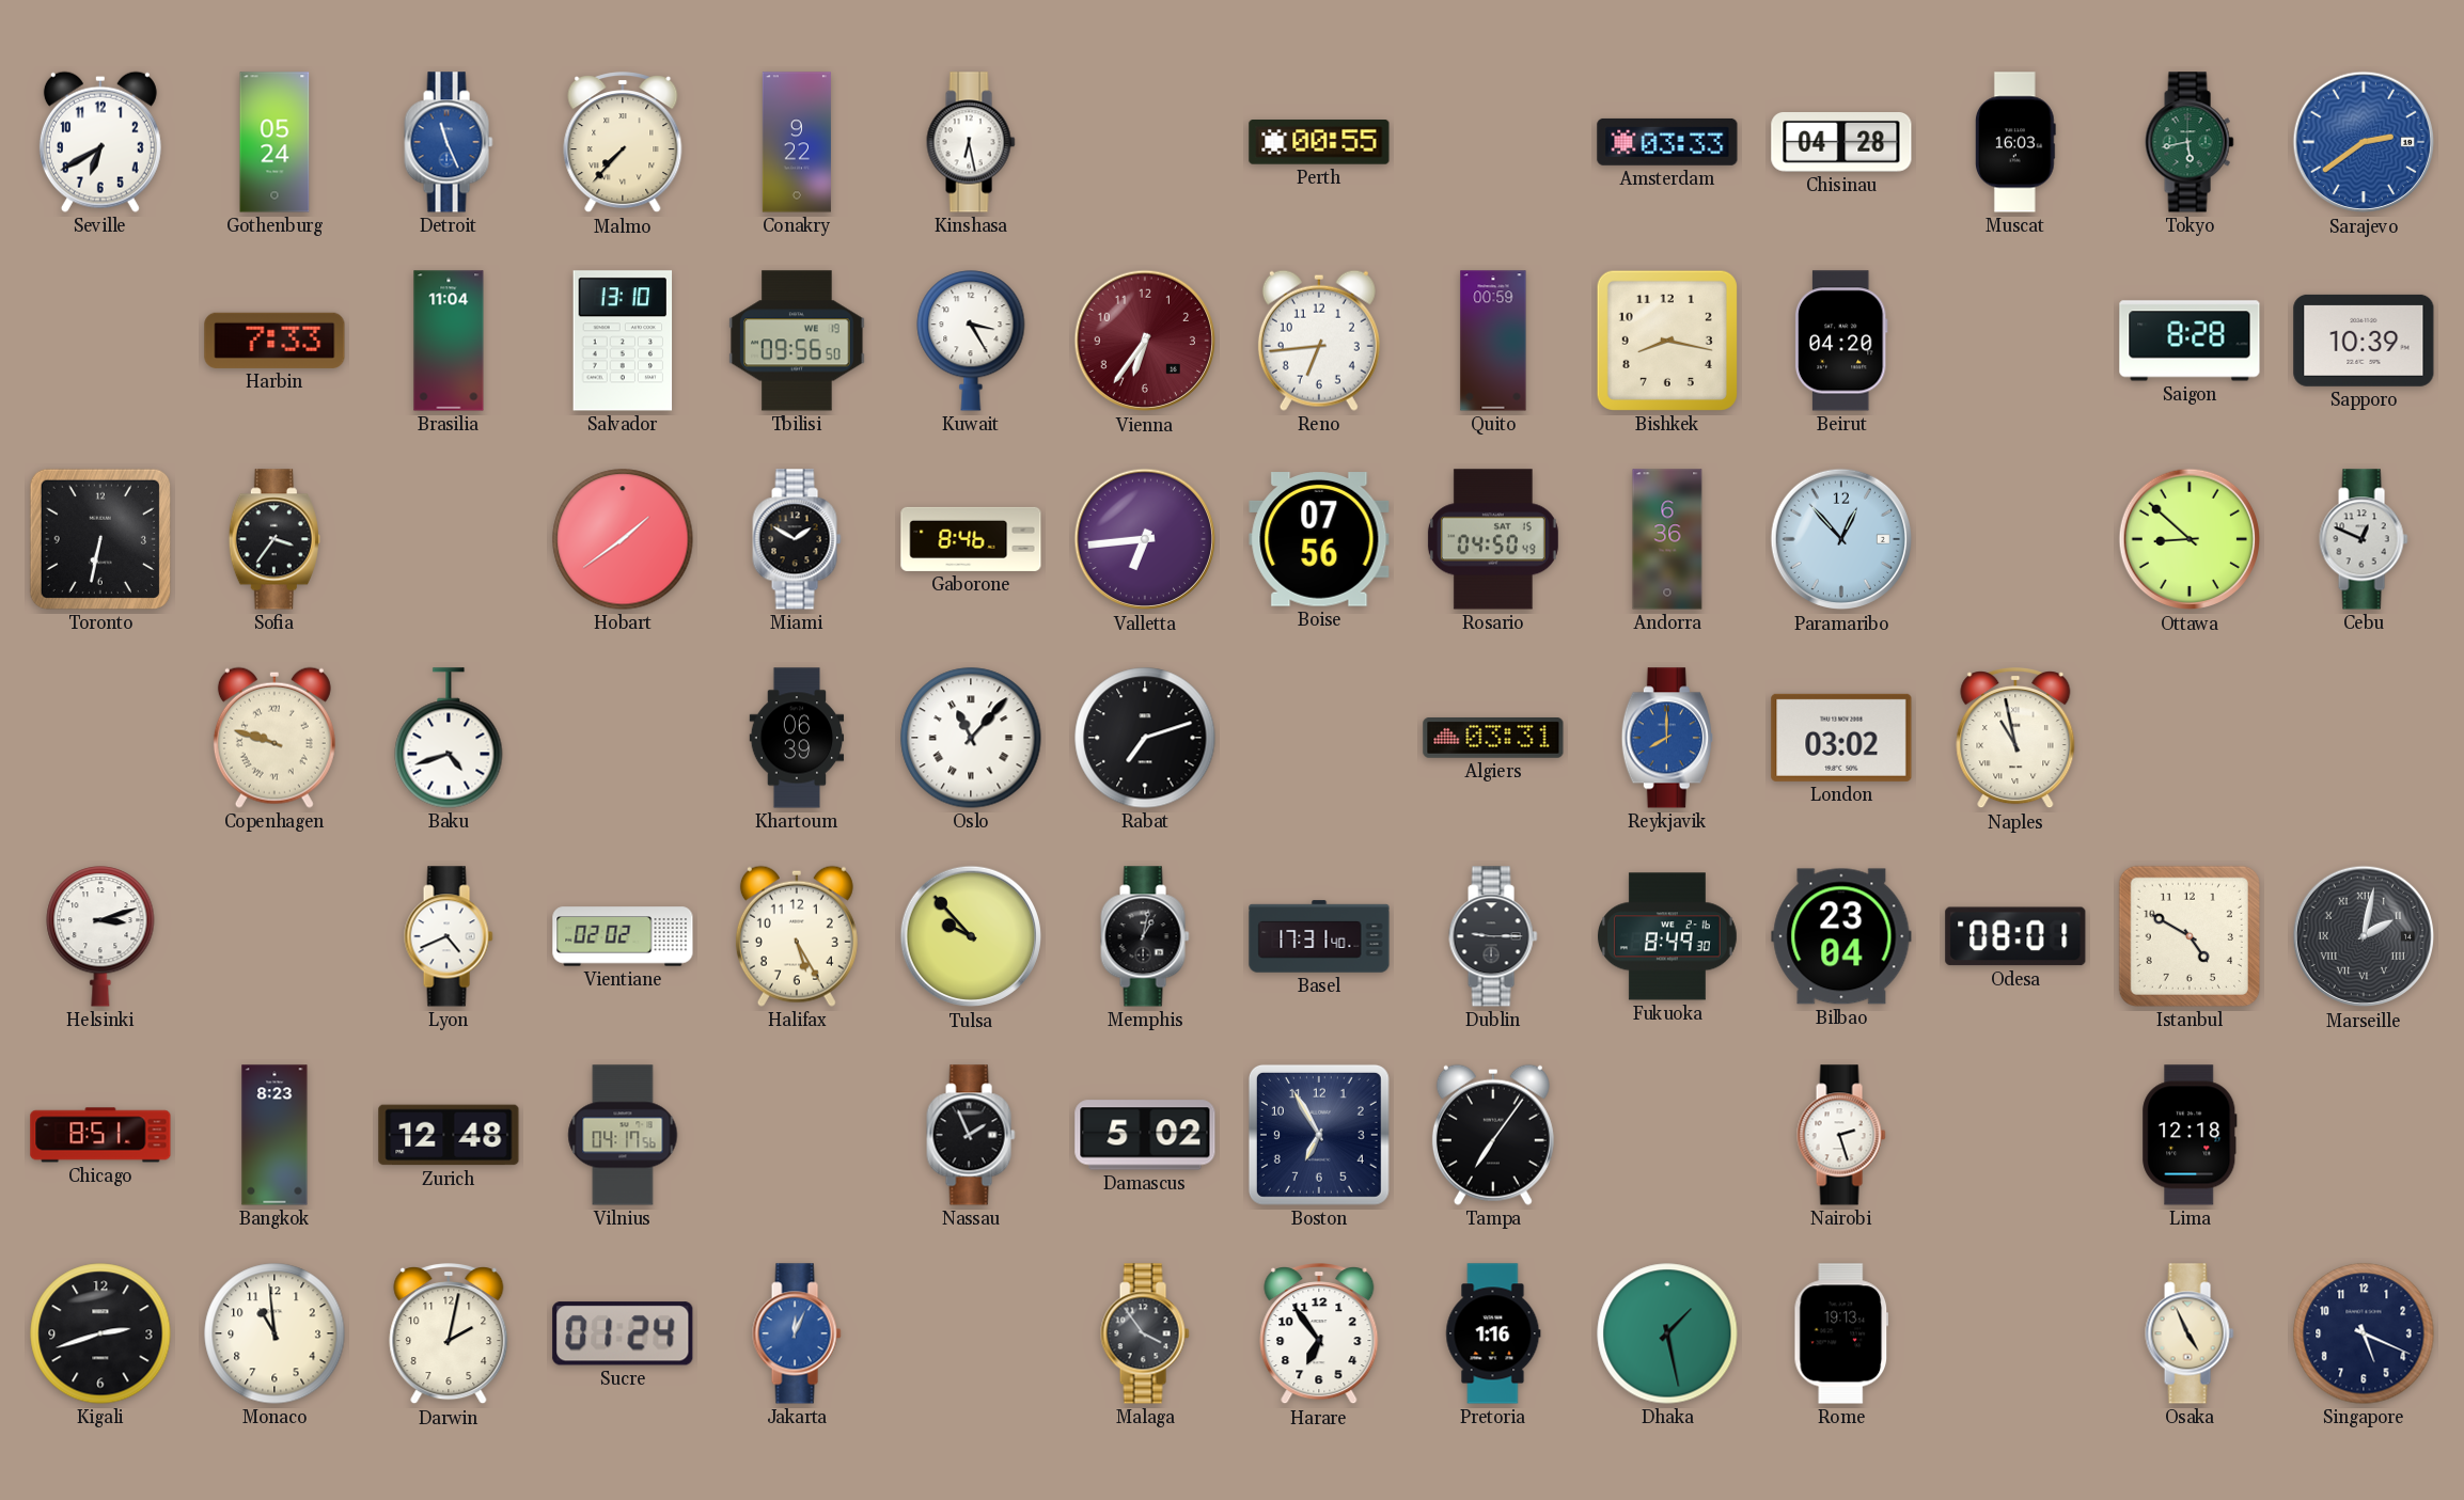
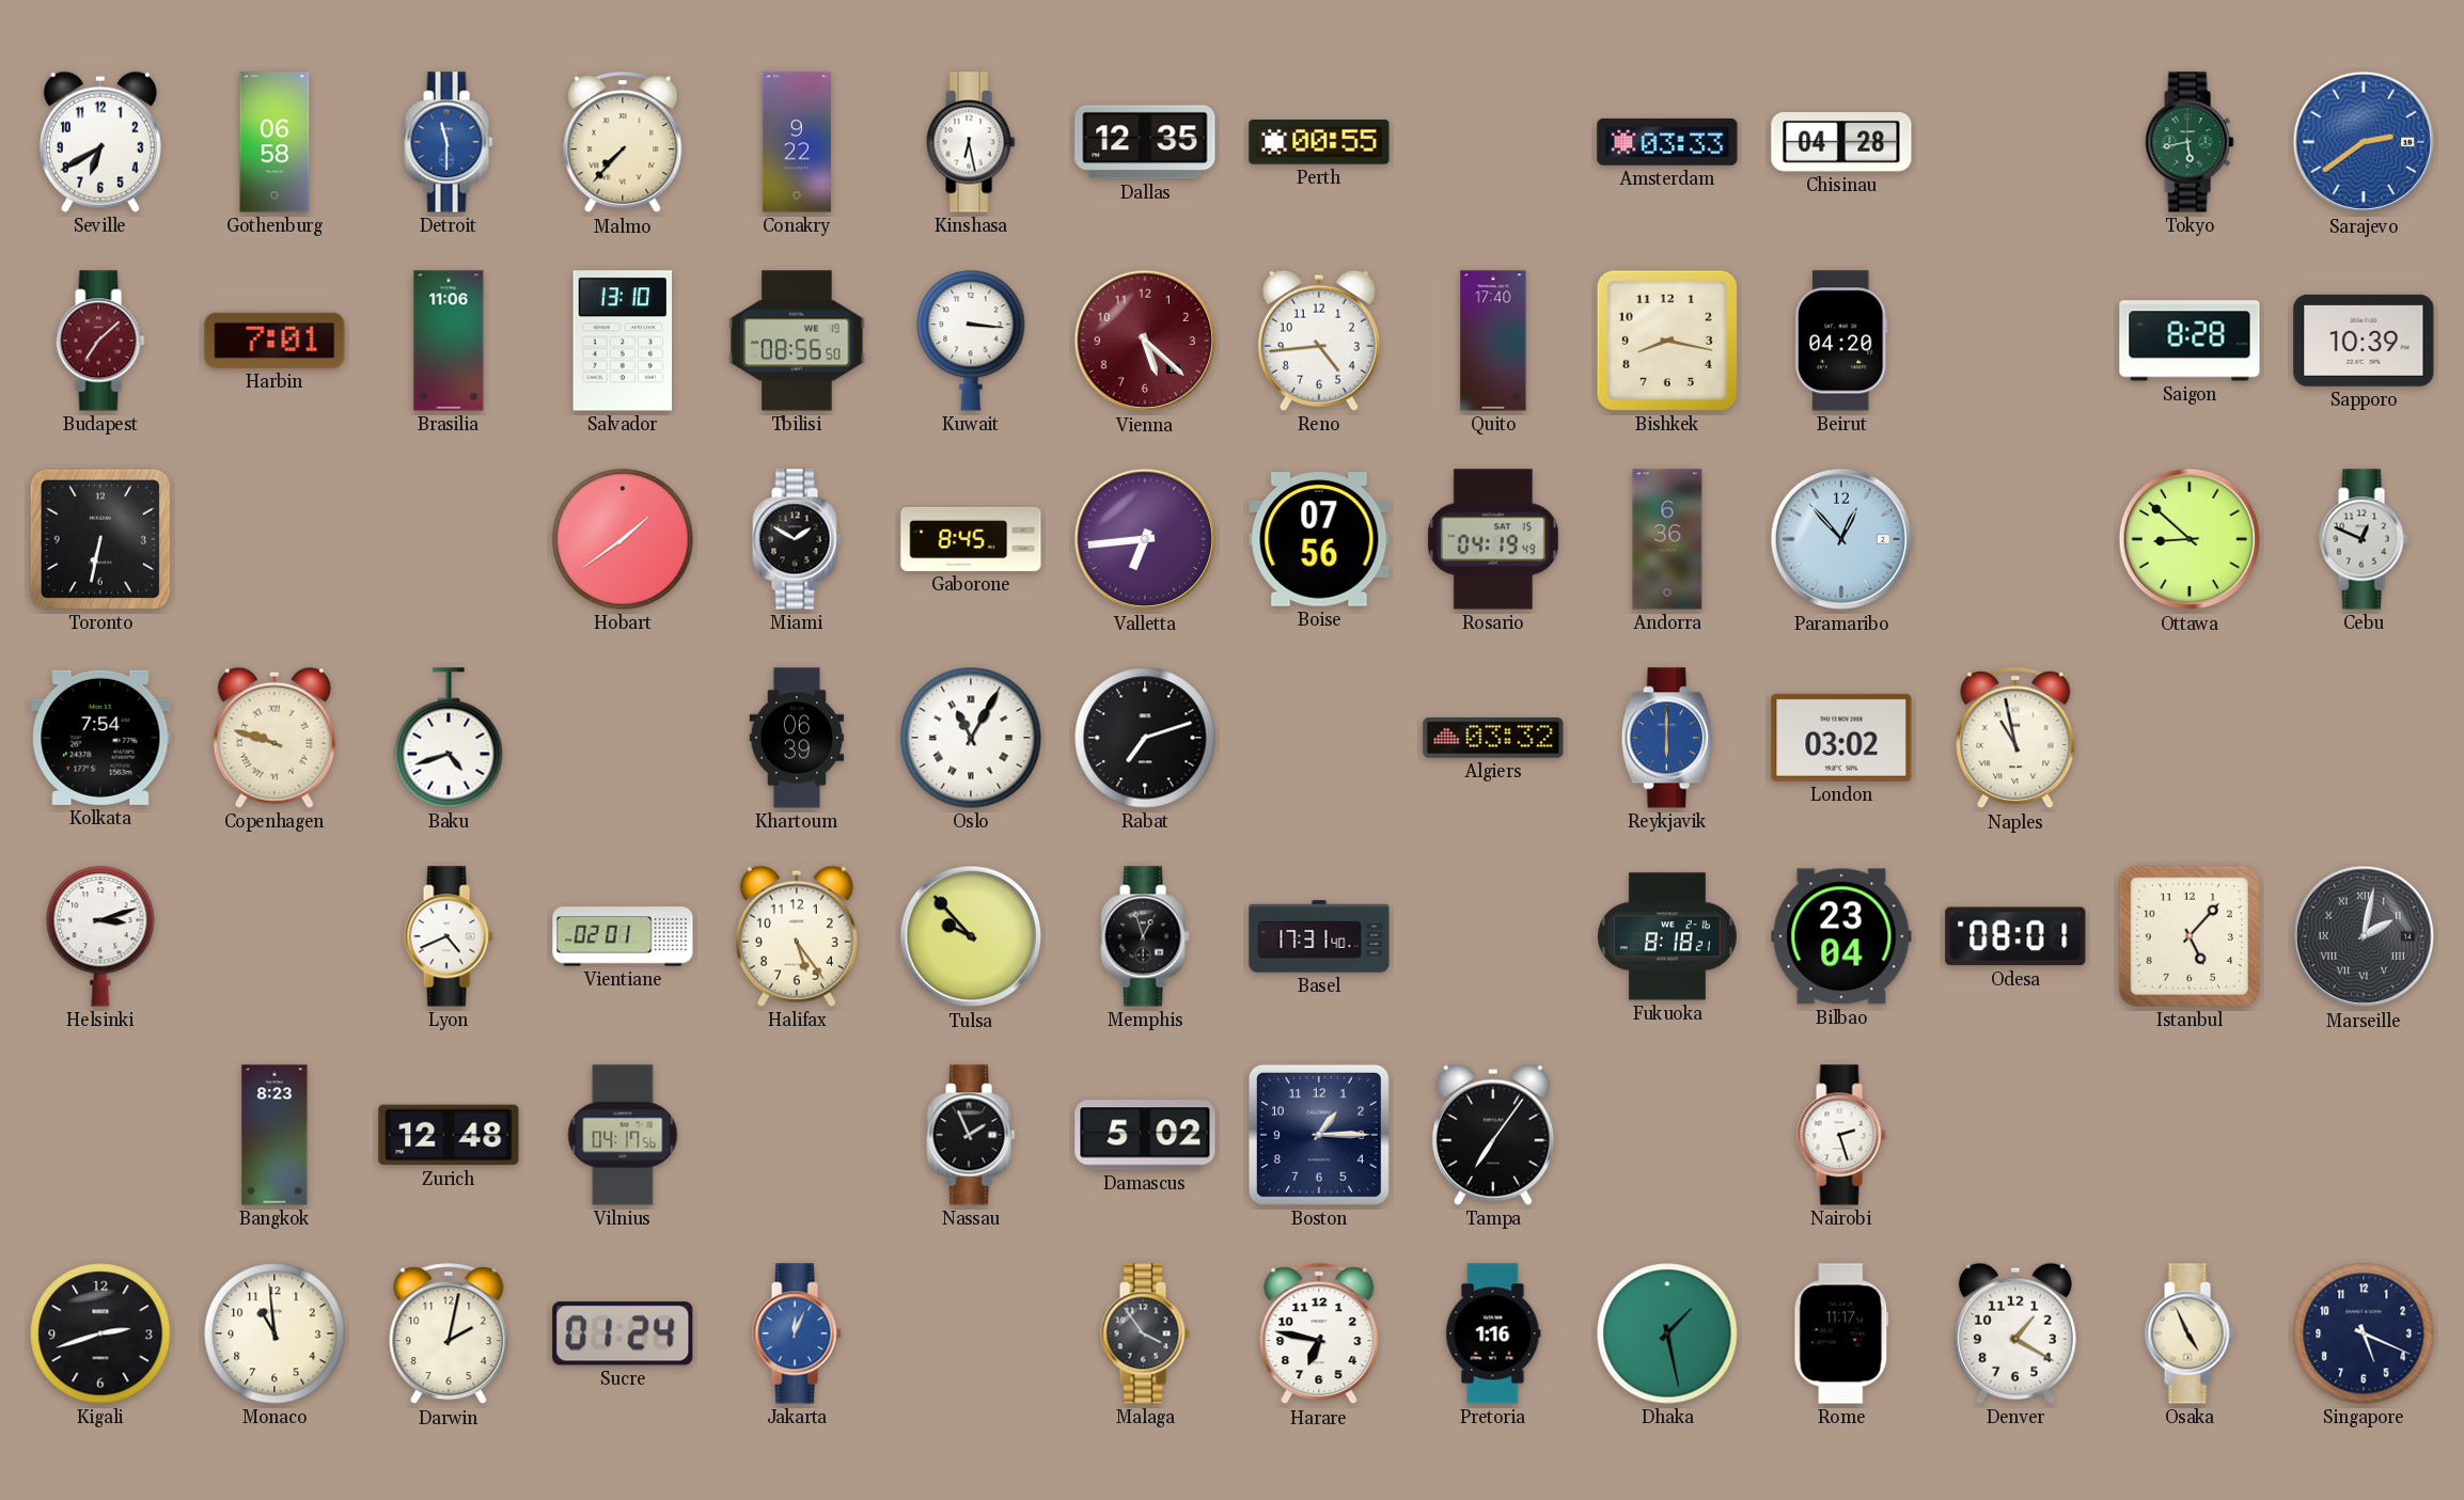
Gothenburg: 05:24 -> 06:58
Detroit: 11:26 -> 11:30
Dallas: none -> 12:35
Muscat: 16:03 -> none
Budapest: none -> 7:08
Harbin: 7:33 -> 7:01
Brasilia: 11:04 -> 11:06
Tbilisi: 09:56 -> 08:56
Kuwait: 3:25 -> 3:16
Vienna: 6:36 -> 5:22
Reno: 6:44 -> 4:44
Quito: 00:59 -> 17:40
Sofia: 3:36 -> none
Gaborone: 8:46 -> 8:45
Rosario: 04:50 -> 04:19
Kolkata: none -> 7:54
Oslo: 11:07 -> 11:05
Algiers: 03:31 -> 03:32
Reykjavik: 8:00 -> 6:00
Vientiane: 02:02 -> 02:01
Halifax: 5:25 -> 5:24
Memphis: 1:02 -> 12:57
Dublin: 9:15 -> none
Fukuoka: 8:49 -> 8:18
Istanbul: 4:50 -> 5:07
Chicago: 8:51 -> none
Boston: 6:55 -> 1:15
Lima: 12:18 -> none
Harare: 6:54 -> 6:47
Rome: 19:13 -> 11:17
Denver: none -> 1:20
